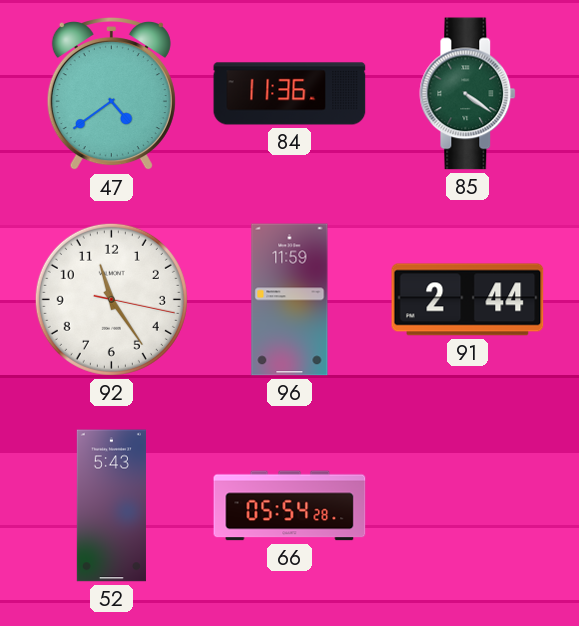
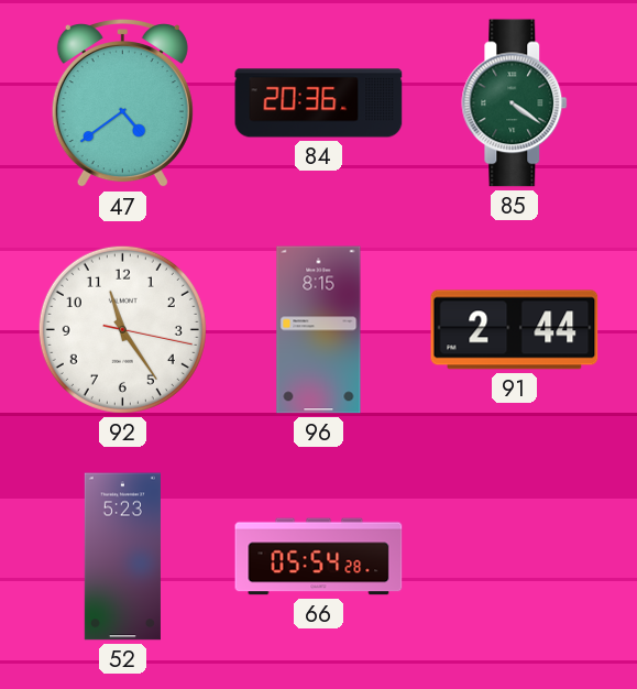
84: 11:36 -> 20:36
96: 11:59 -> 8:15
52: 5:43 -> 5:23
